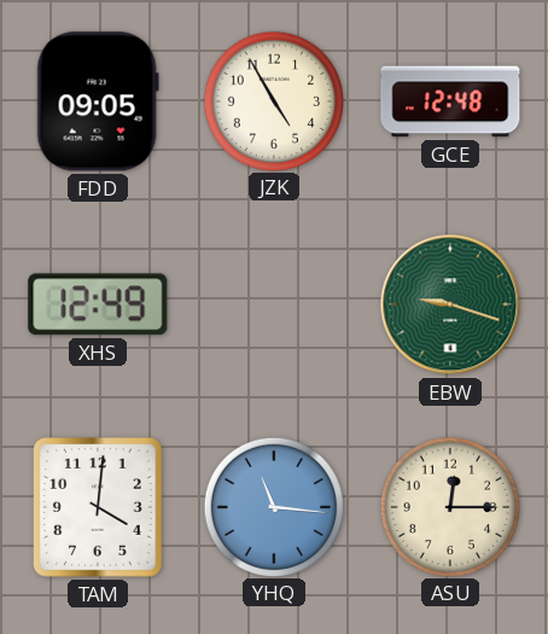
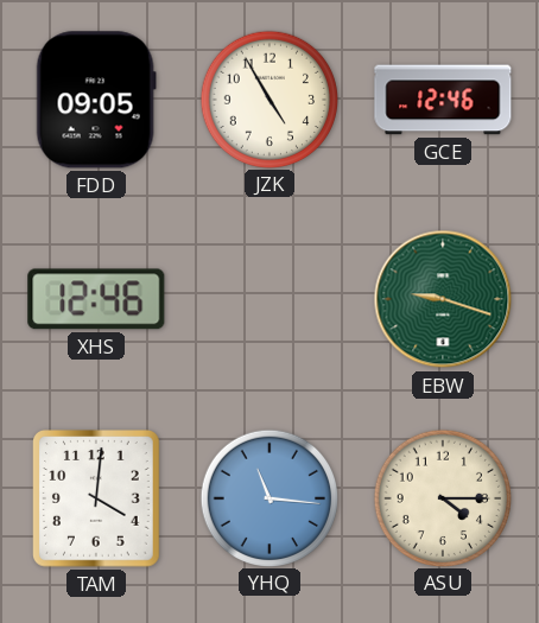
GCE: 12:48 -> 12:46
XHS: 12:49 -> 12:46
ASU: 12:15 -> 4:15
